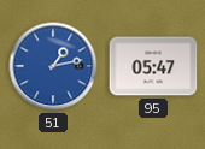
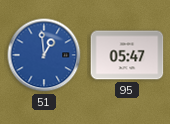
51: 1:13 -> 12:59
